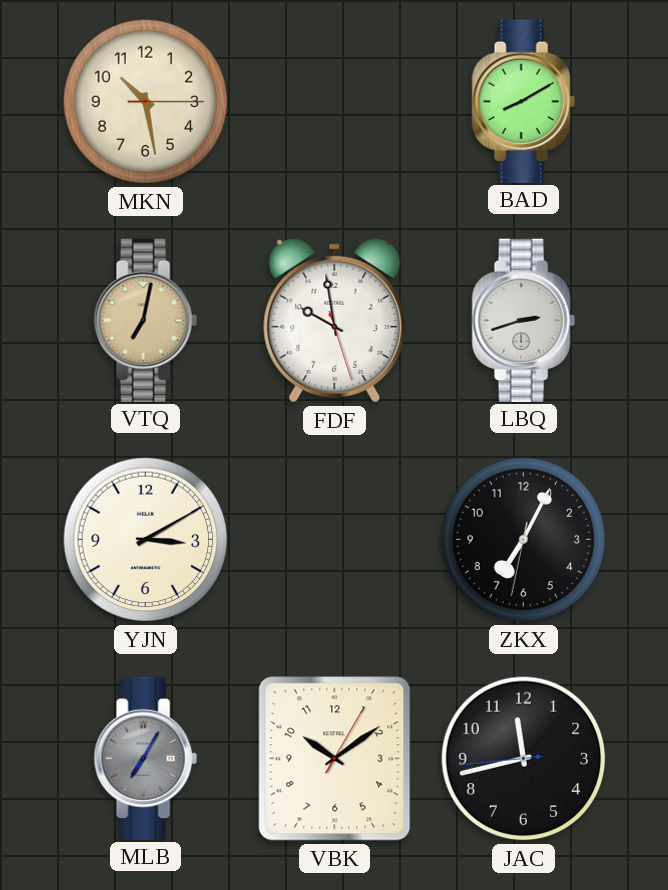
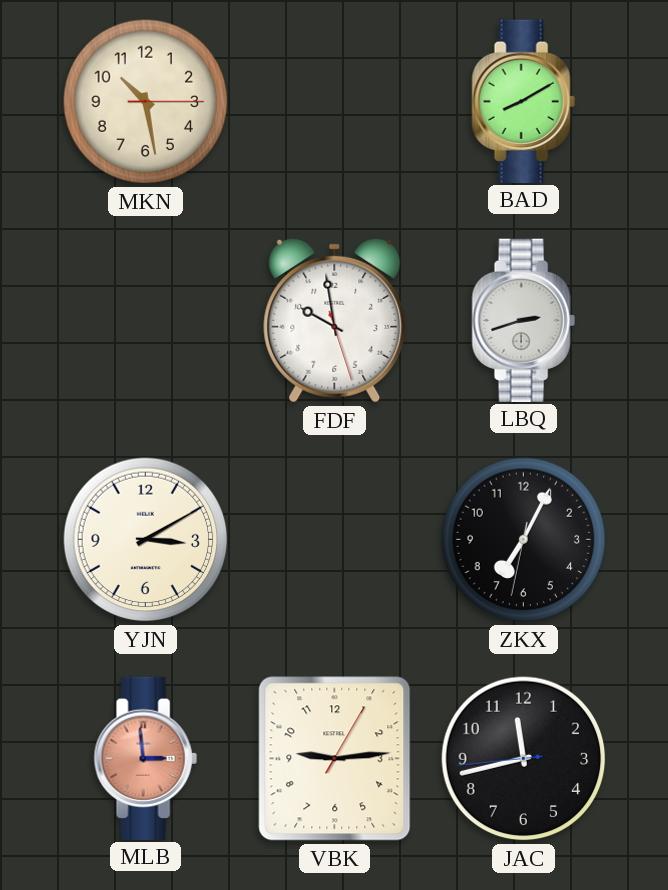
VTQ: 7:02 -> none
MLB: 7:05 -> 2:59
MLB dial: grey -> salmon
VBK: 10:09 -> 9:14
